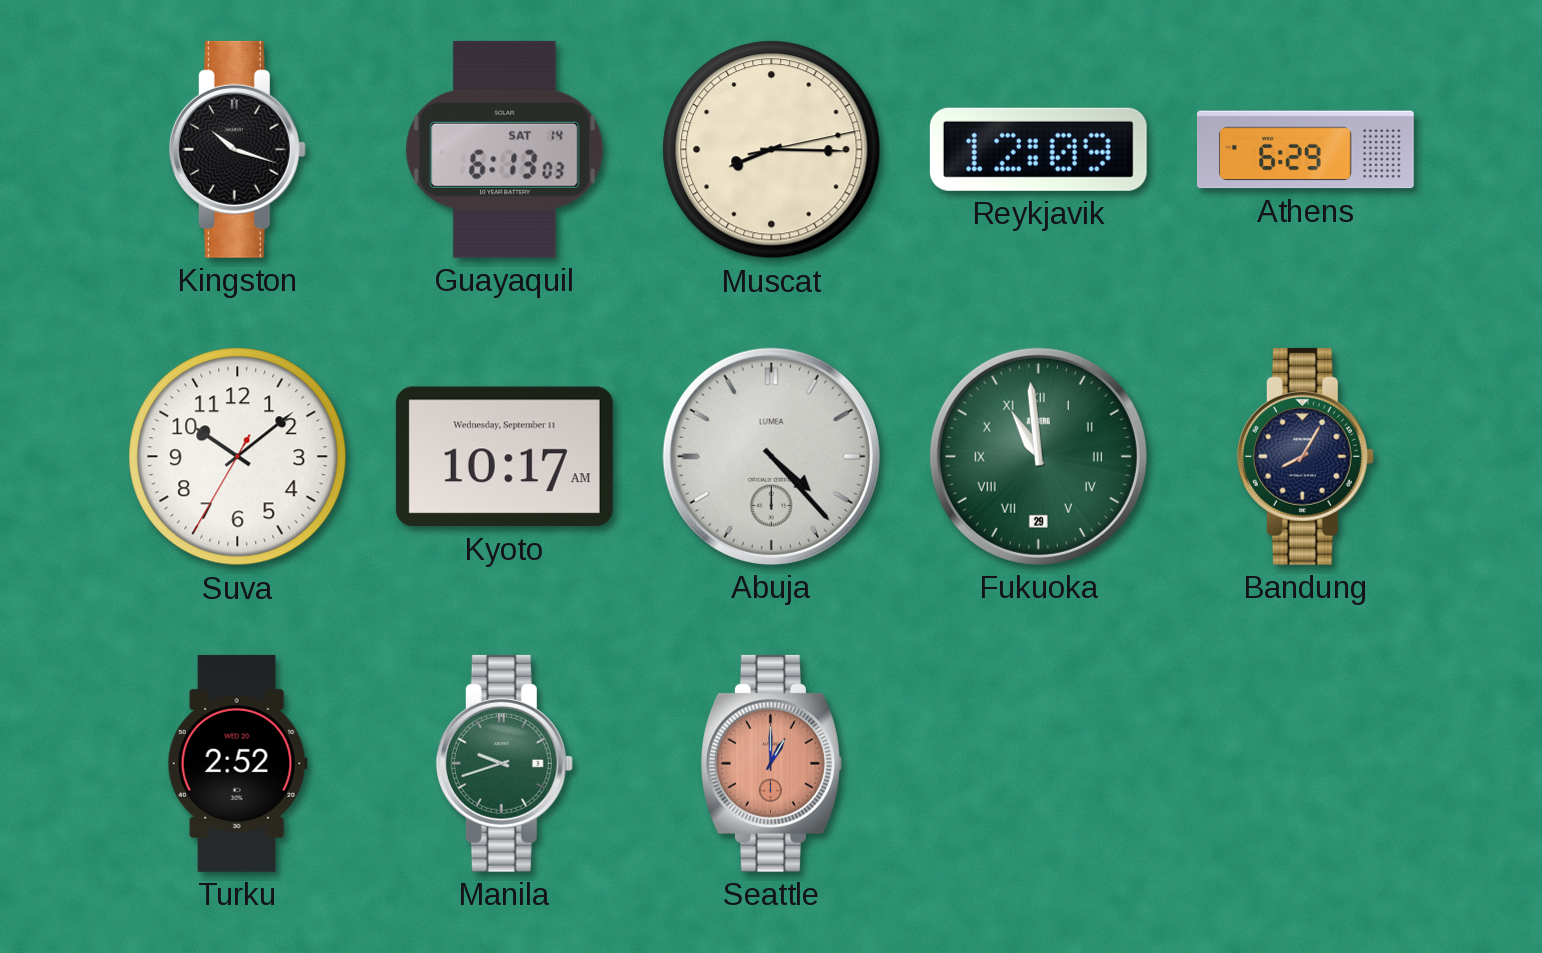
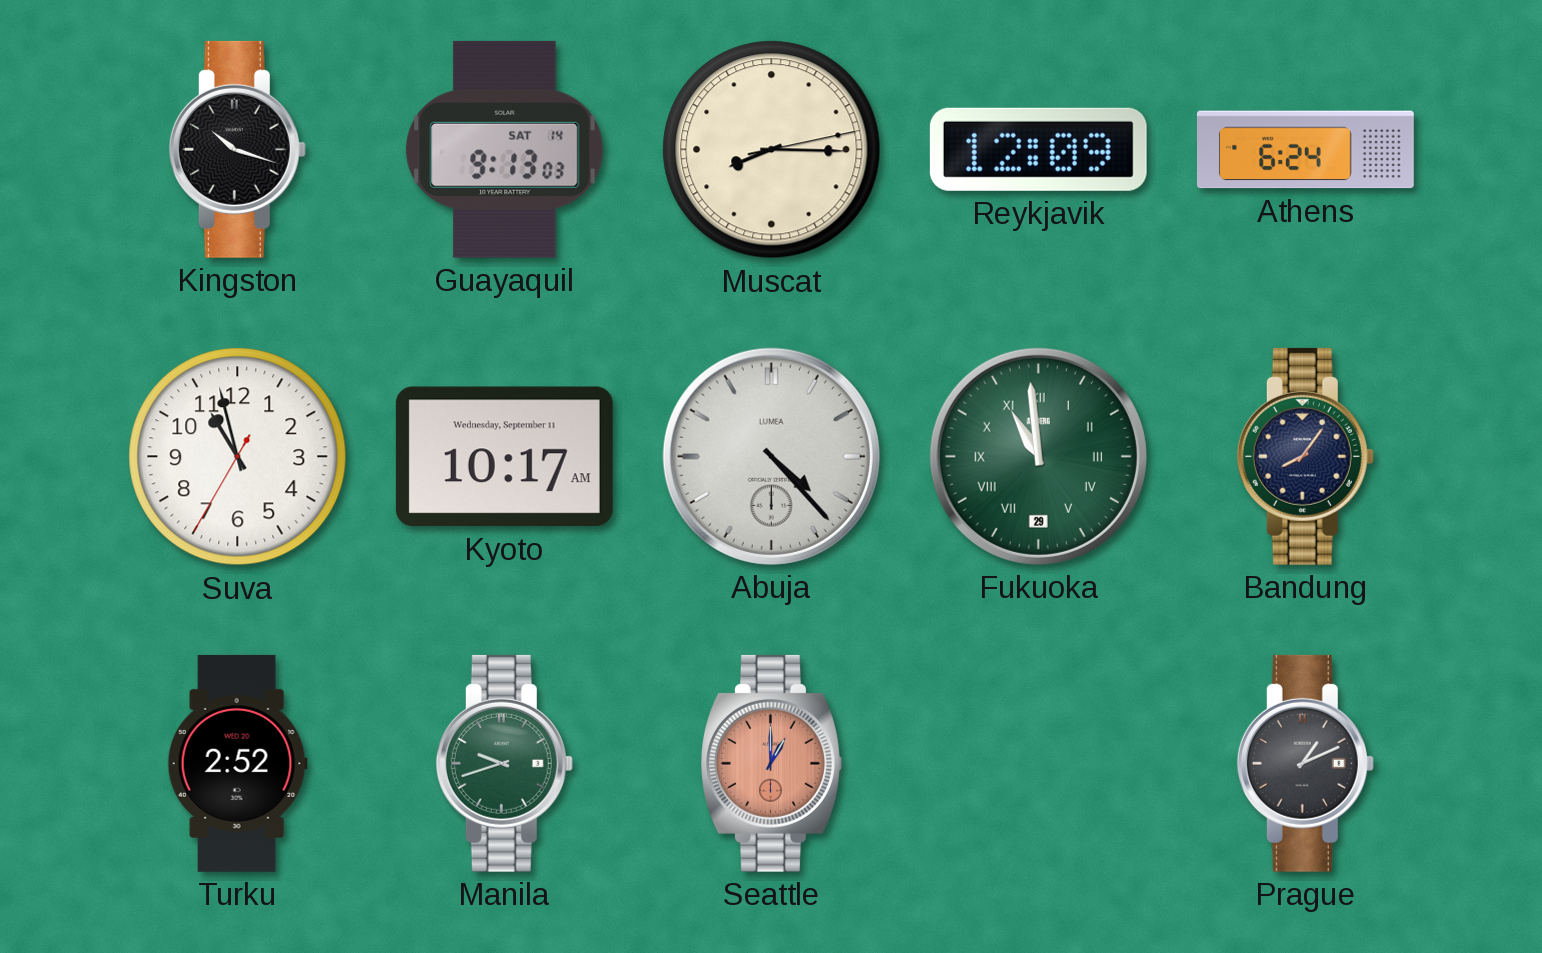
Guayaquil: 6:13 -> 9:13
Athens: 6:29 -> 6:24
Suva: 10:08 -> 10:57
Bandung: 8:05 -> 8:06
Prague: none -> 1:11
